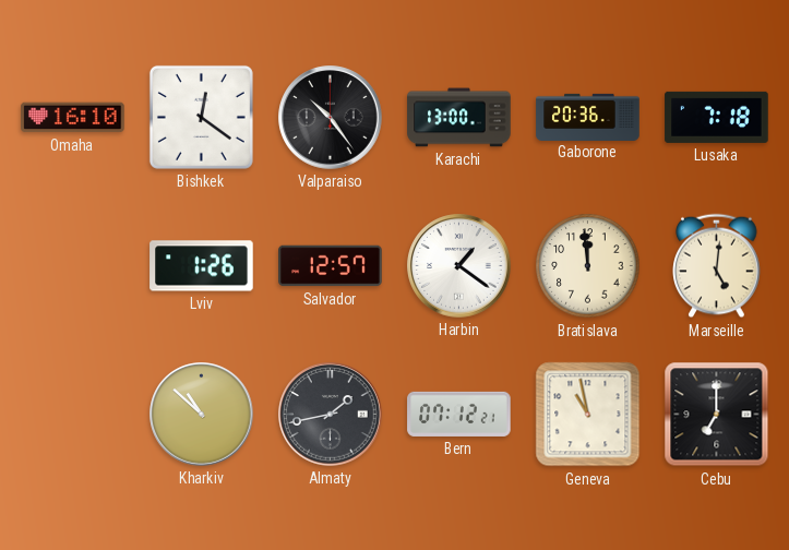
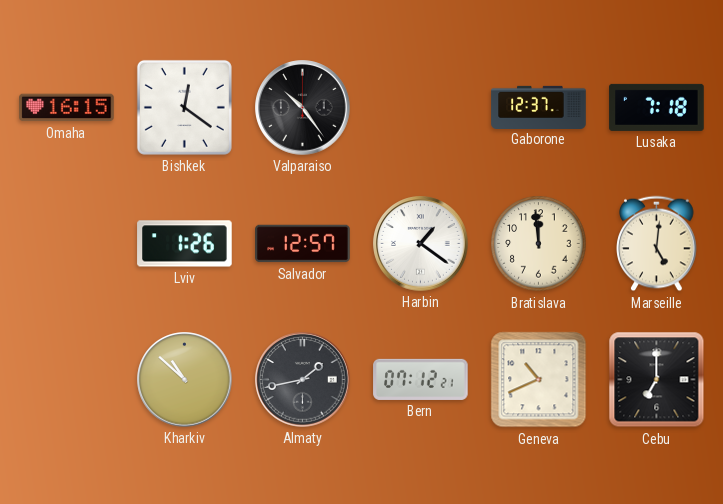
Omaha: 16:10 -> 16:15
Karachi: 13:00 -> none
Gaborone: 20:36 -> 12:37
Geneva: 10:58 -> 10:41
